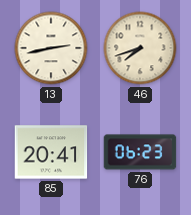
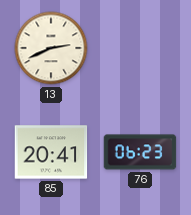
13: 2:43 -> 2:41
46: 7:42 -> none
